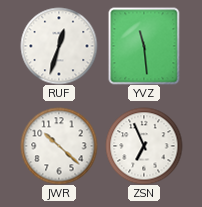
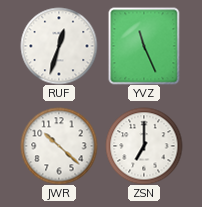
YVZ: 11:29 -> 11:26
ZSN: 6:56 -> 7:00
